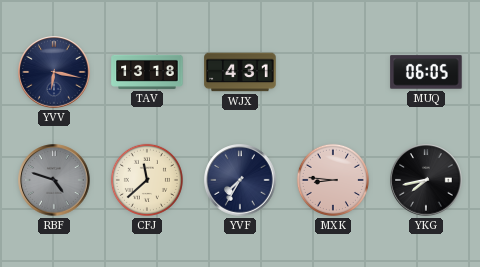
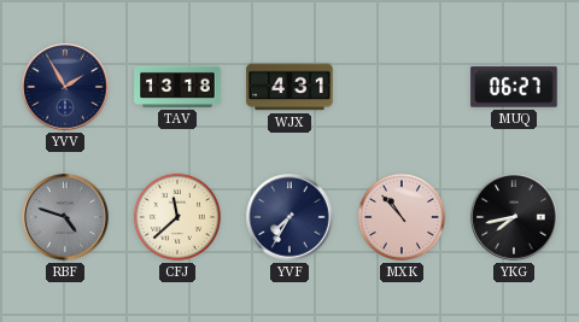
YVV: 6:17 -> 1:55
MUQ: 06:05 -> 06:27
MXK: 8:46 -> 10:53
